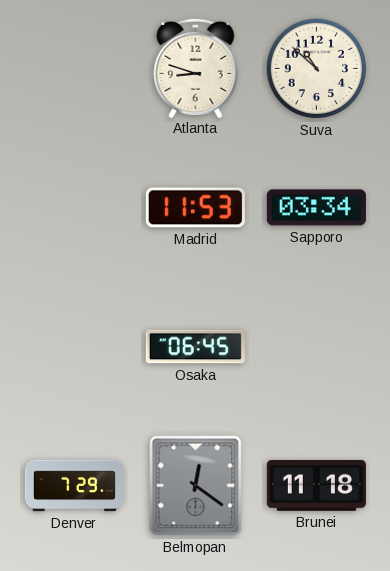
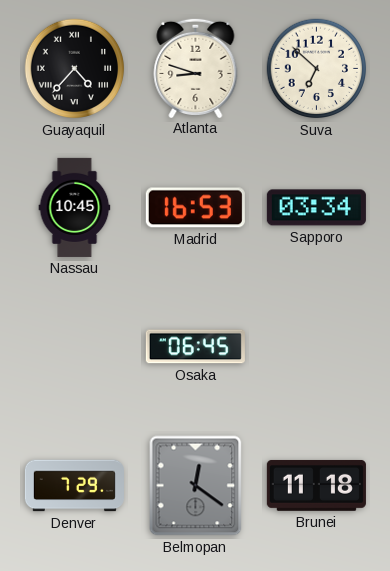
Guayaquil: none -> 4:37
Suva: 10:52 -> 6:52
Nassau: none -> 10:45
Madrid: 11:53 -> 16:53
